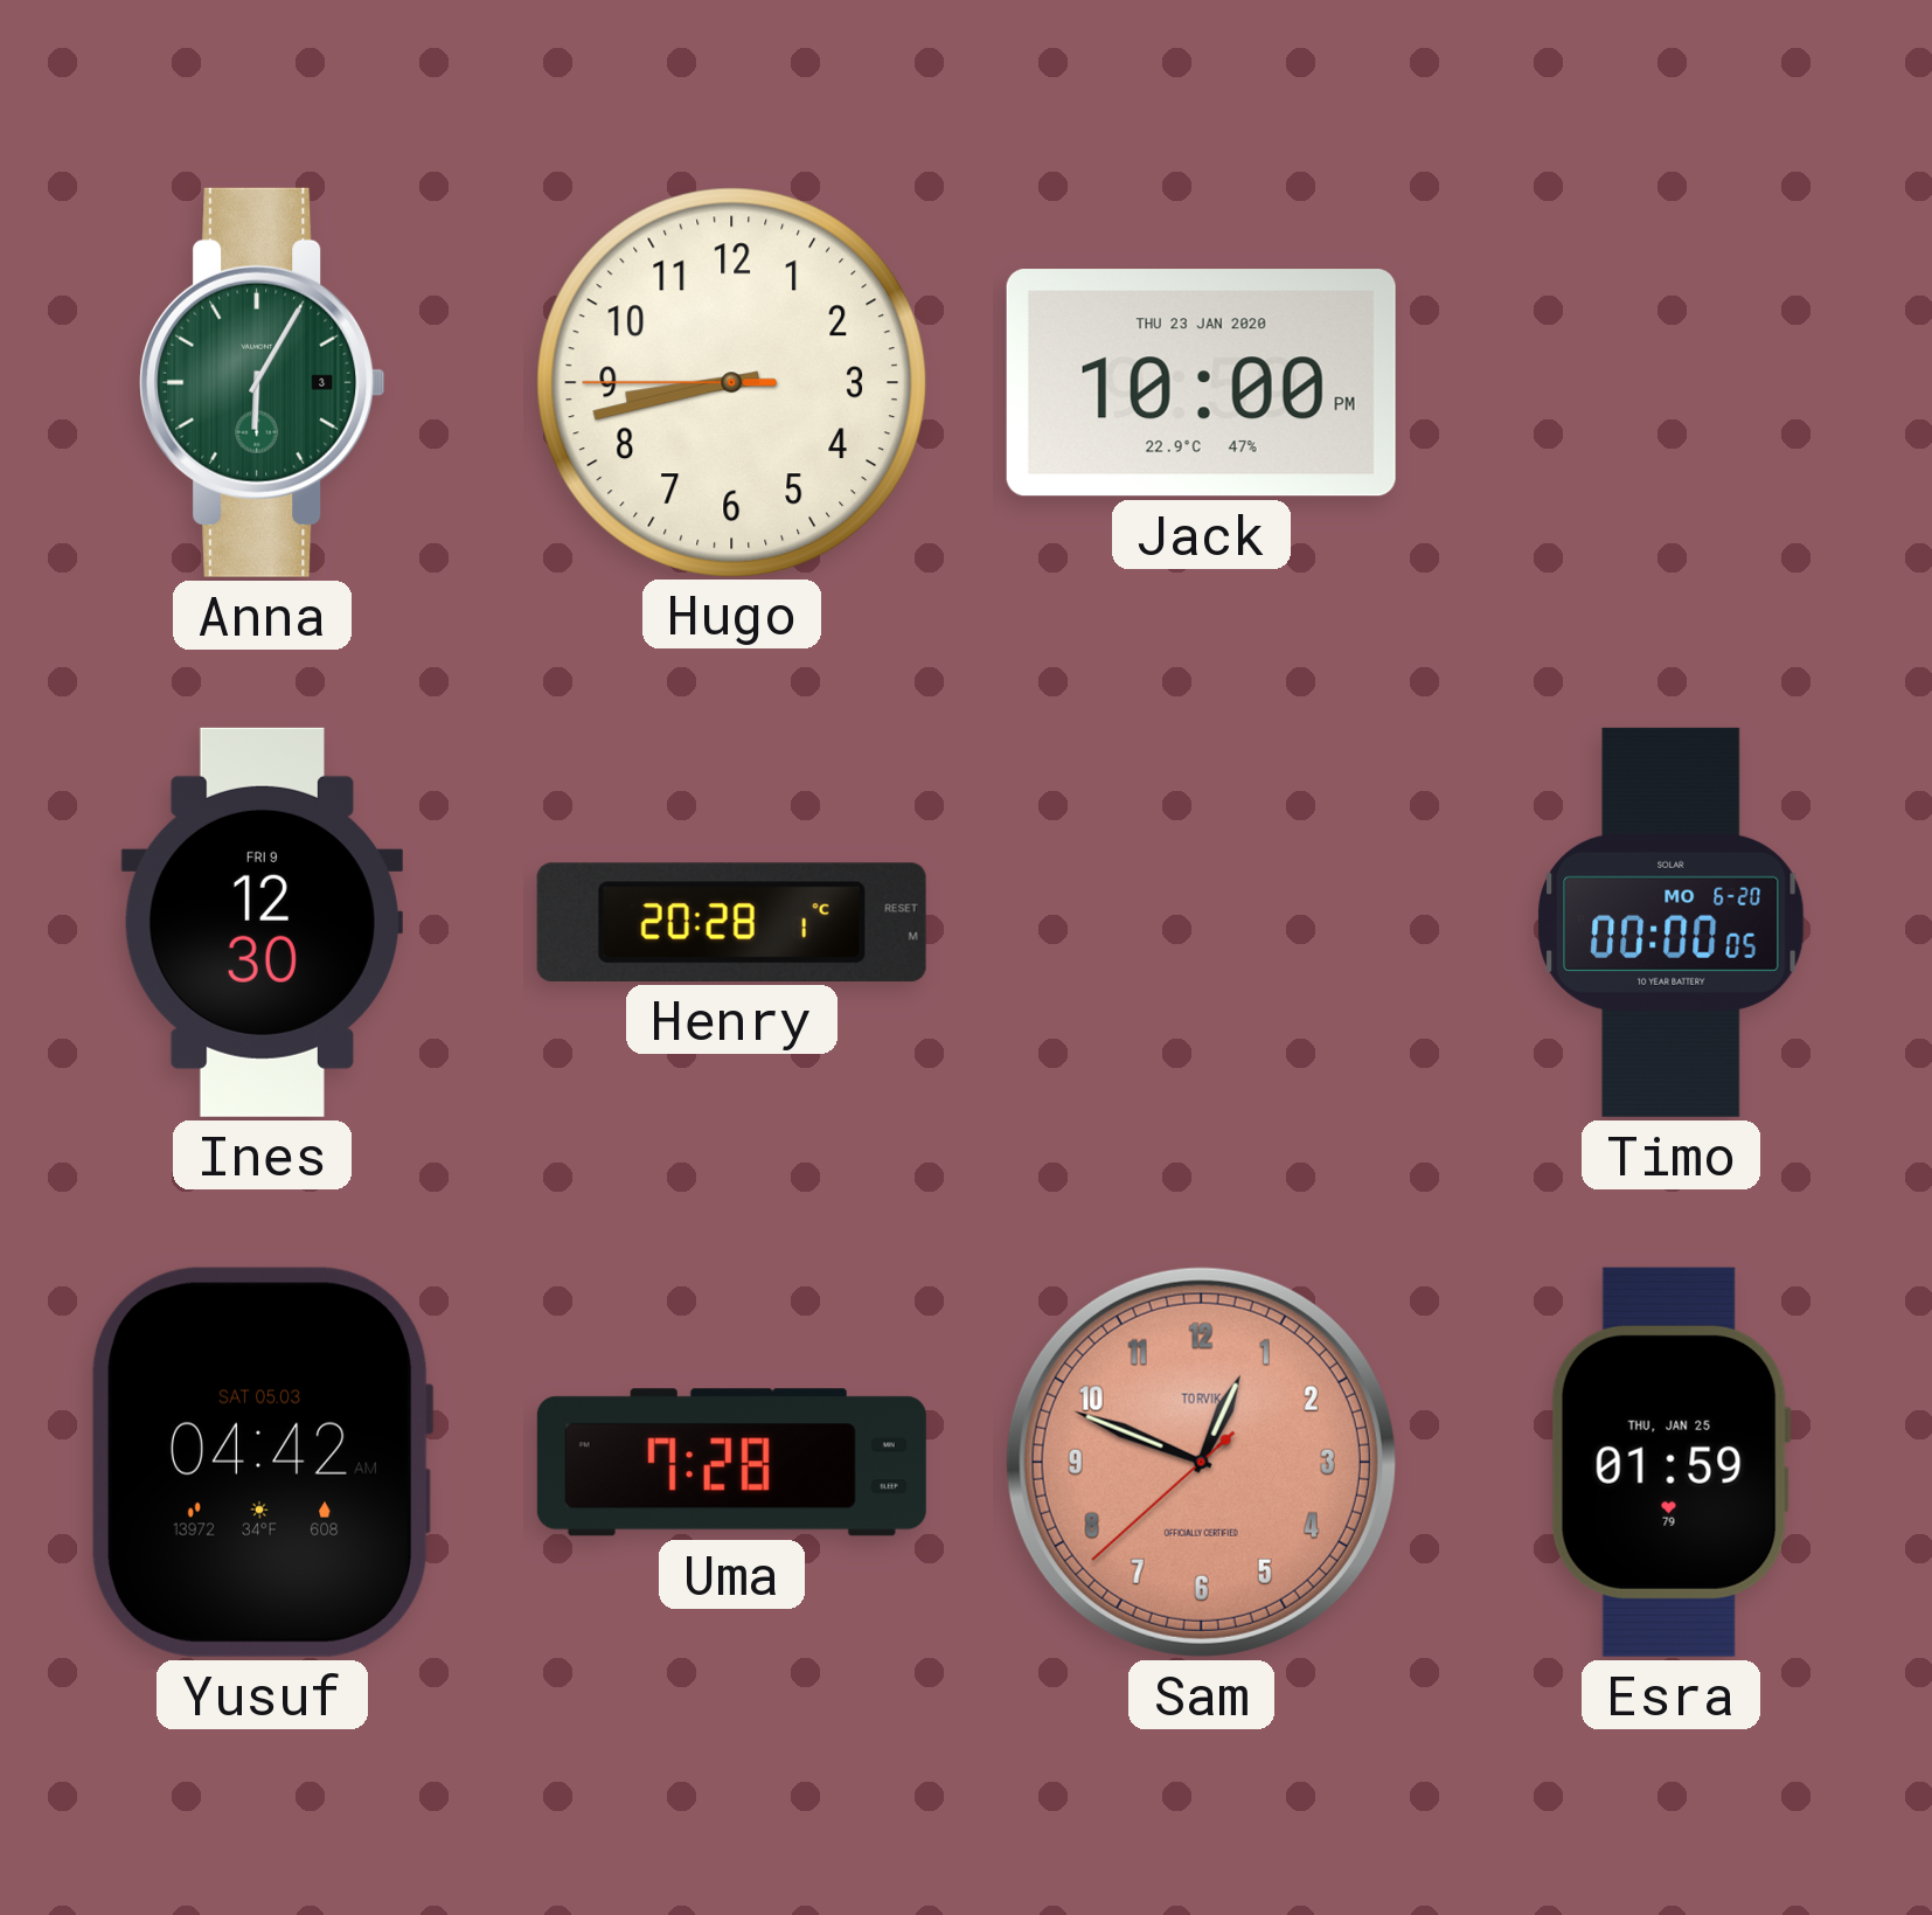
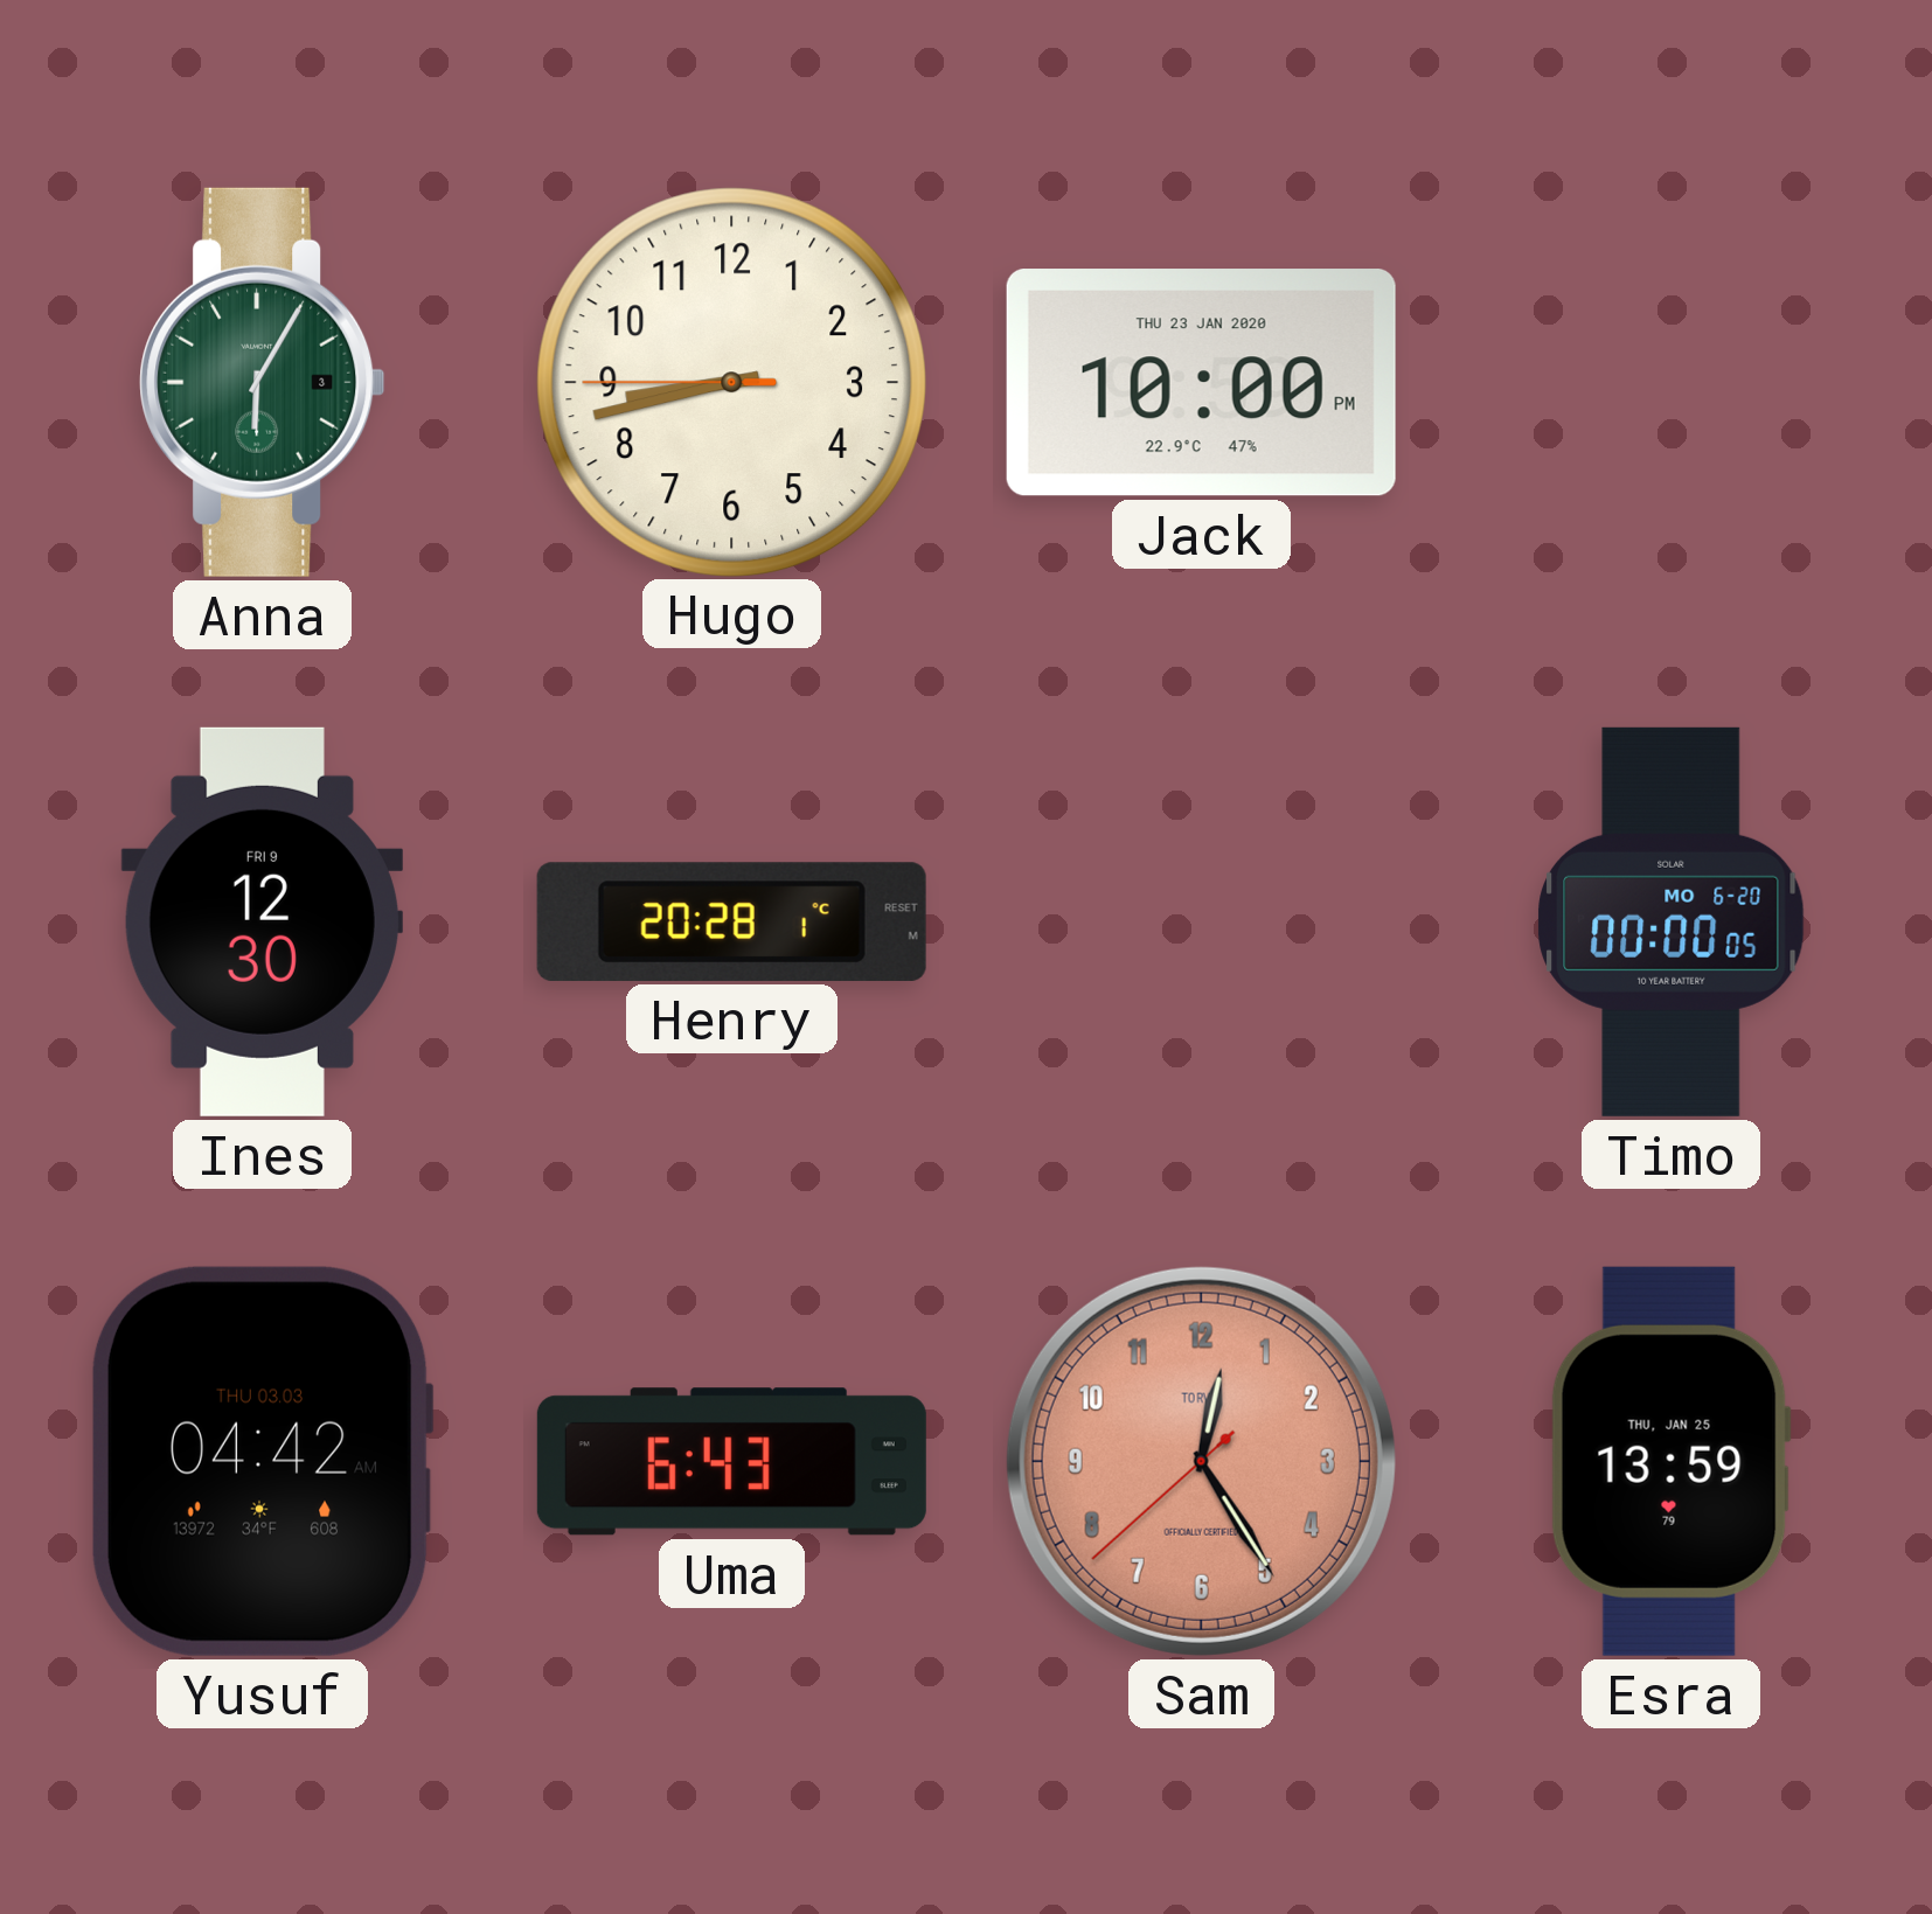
Yusuf date: SAT 05.03 -> THU 03.03
Uma: 7:28 -> 6:43
Sam: 12:48 -> 12:24
Esra: 01:59 -> 13:59
